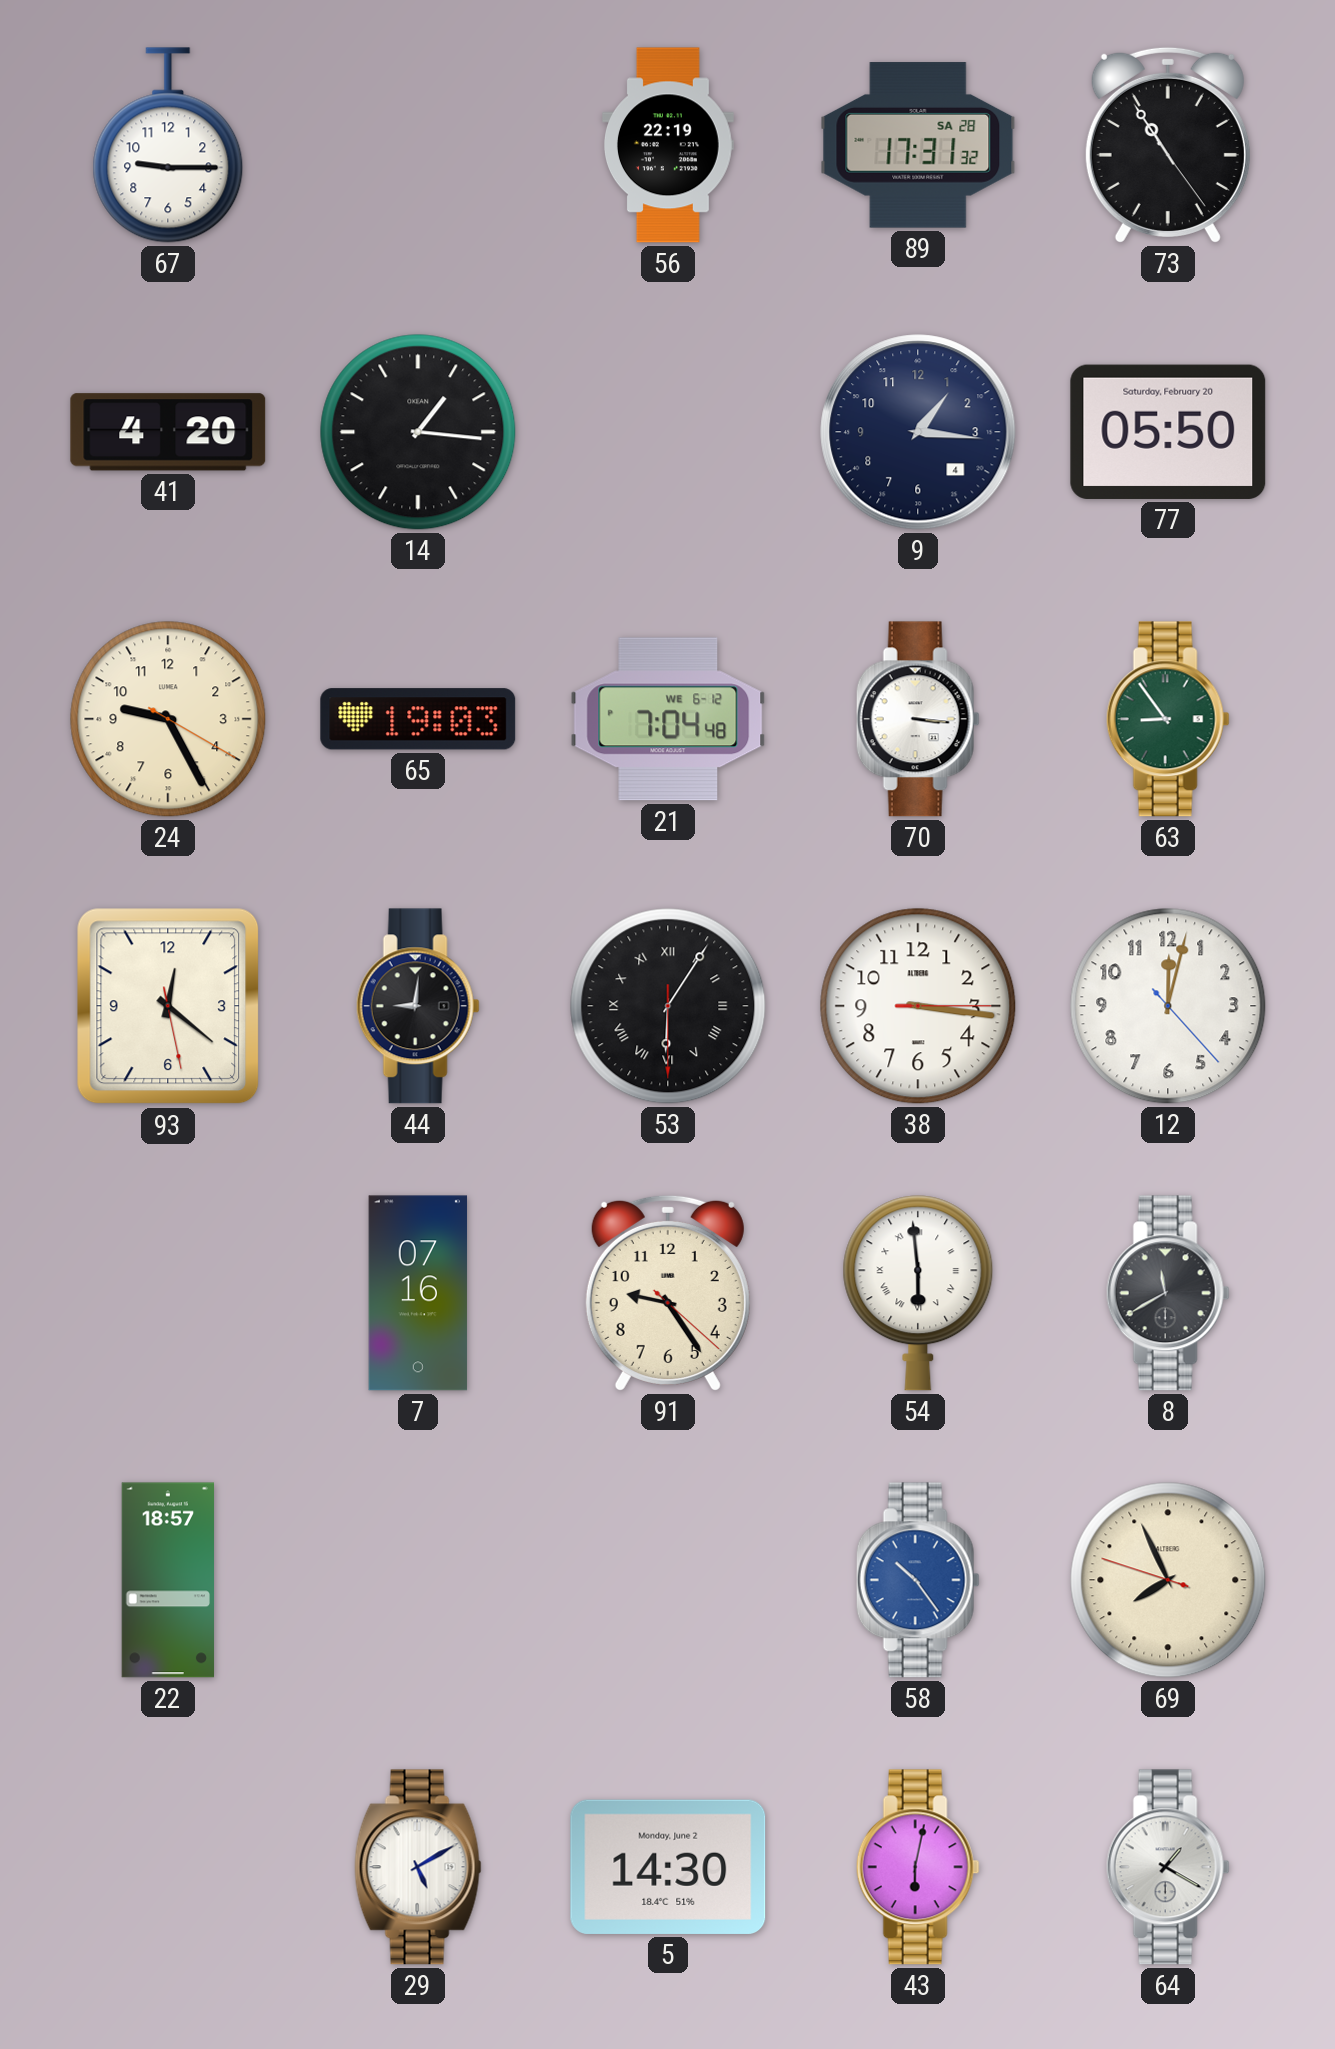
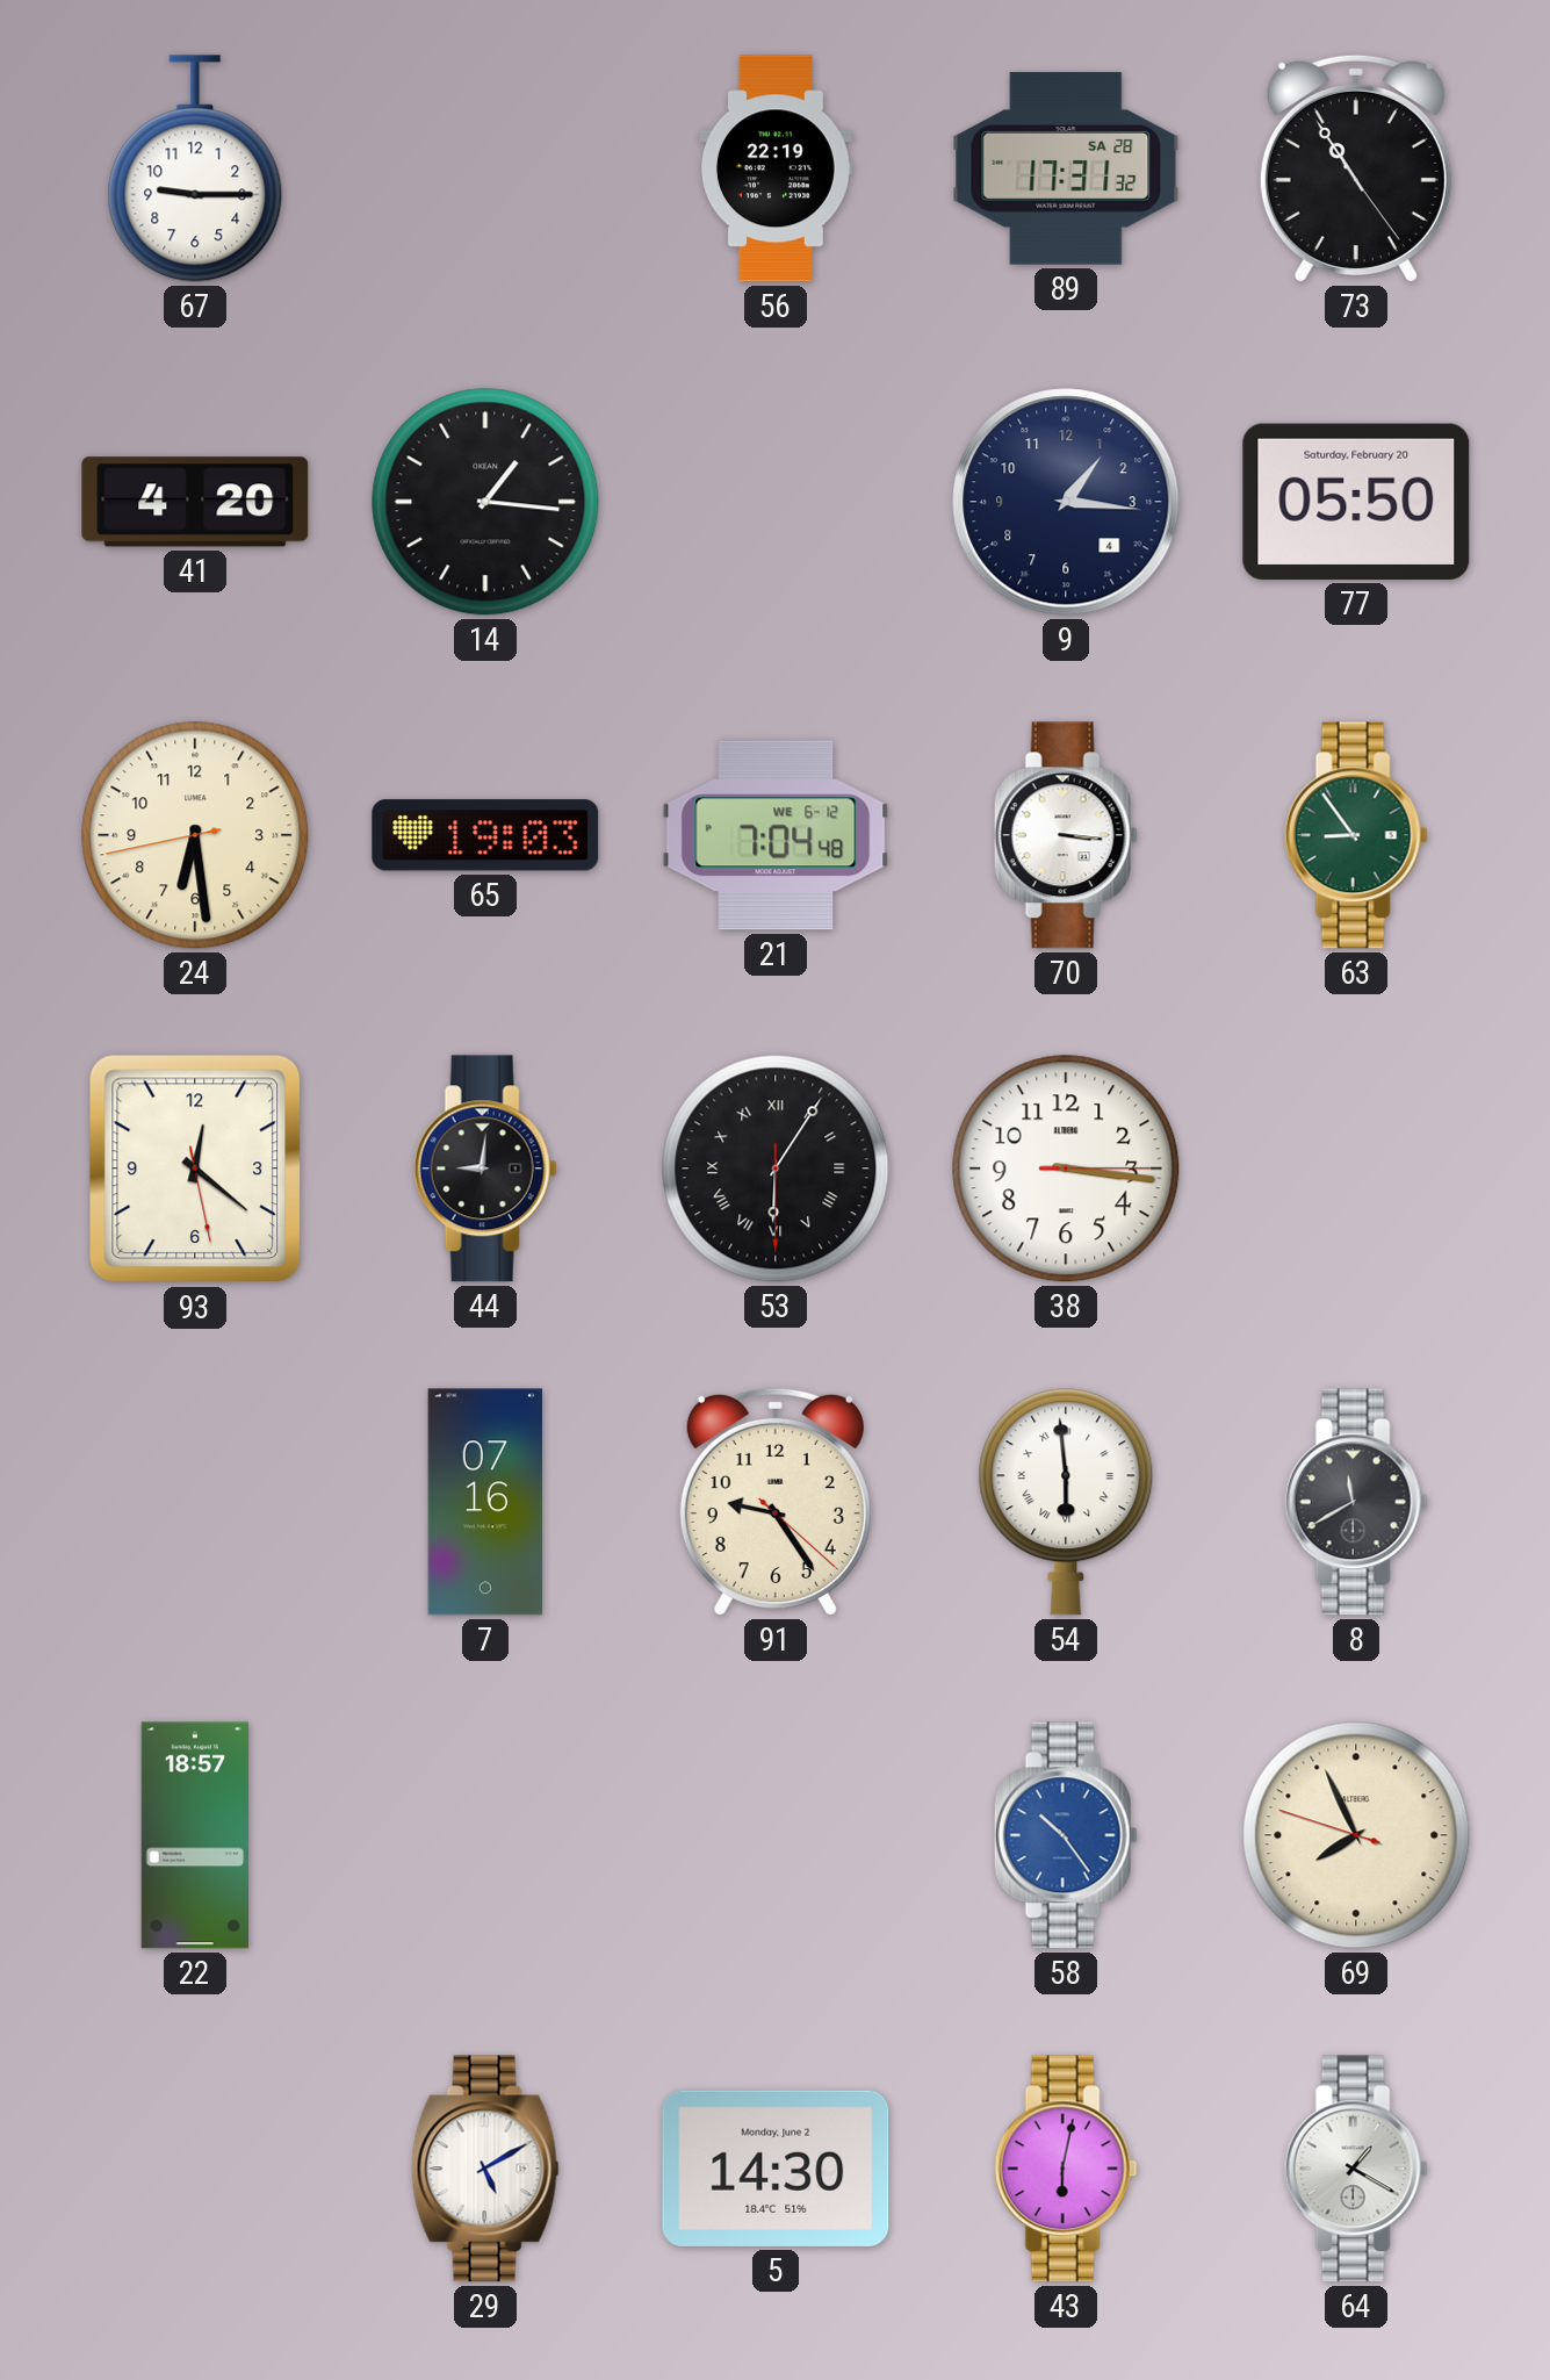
24: 9:25 -> 6:28
12: 12:02 -> none
